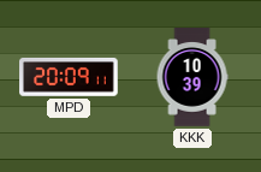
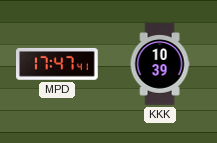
MPD: 20:09 -> 17:47
